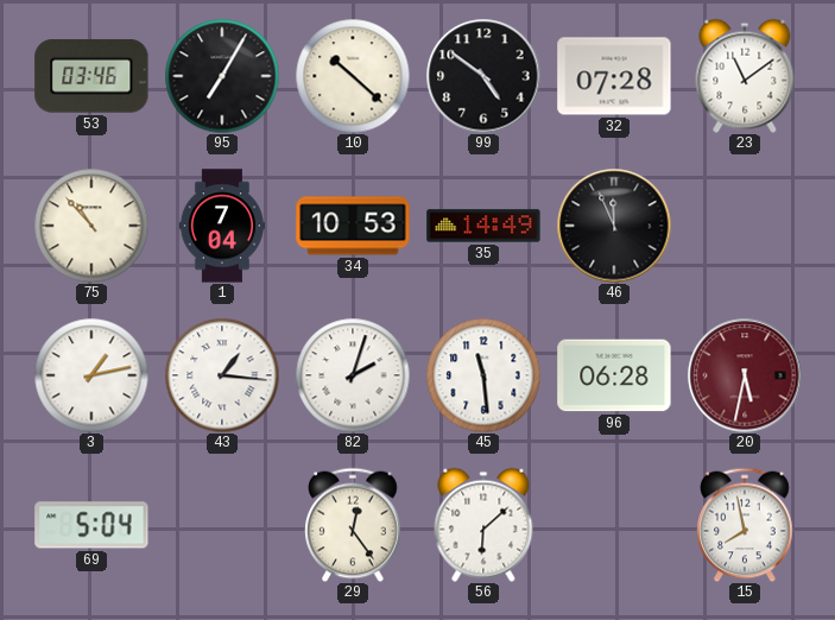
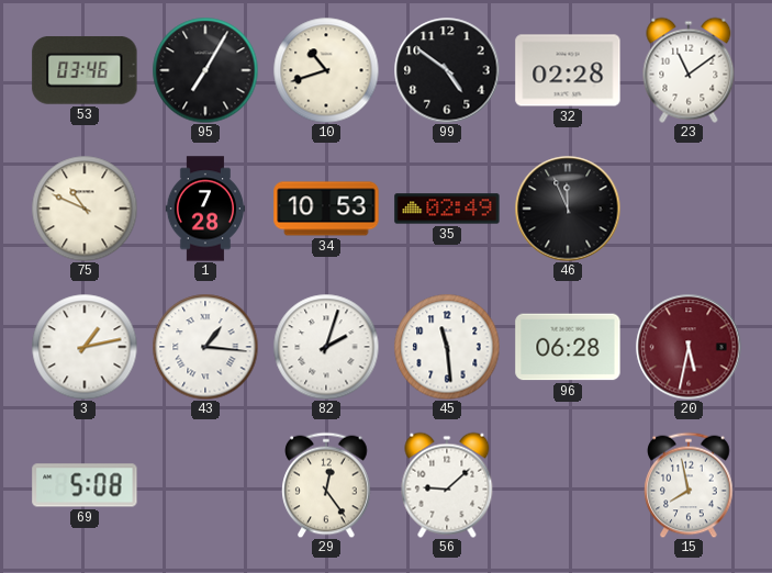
10: 10:22 -> 10:42
32: 07:28 -> 02:28
75: 10:53 -> 10:49
1: 7:04 -> 7:28
35: 14:49 -> 02:49
69: 5:04 -> 5:08
56: 6:08 -> 9:08
